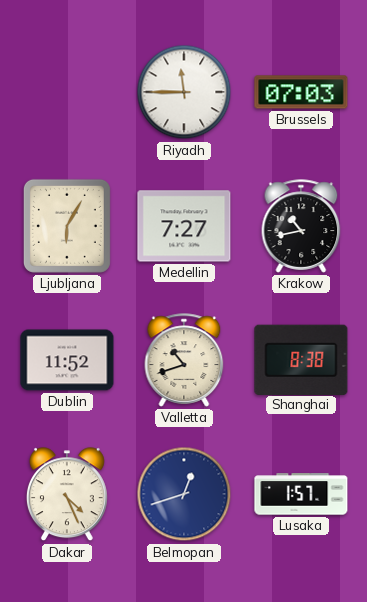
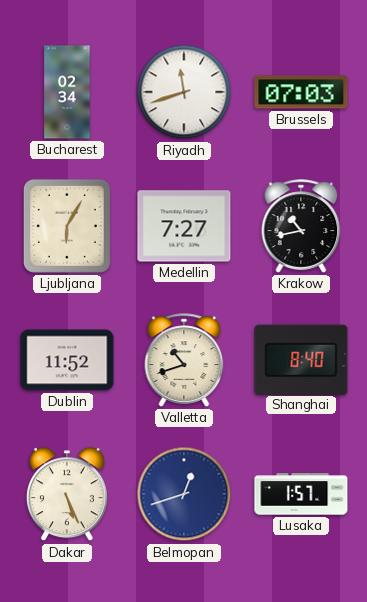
Bucharest: none -> 02:34
Riyadh: 11:45 -> 11:42
Shanghai: 8:38 -> 8:40
Dakar: 4:26 -> 5:26
